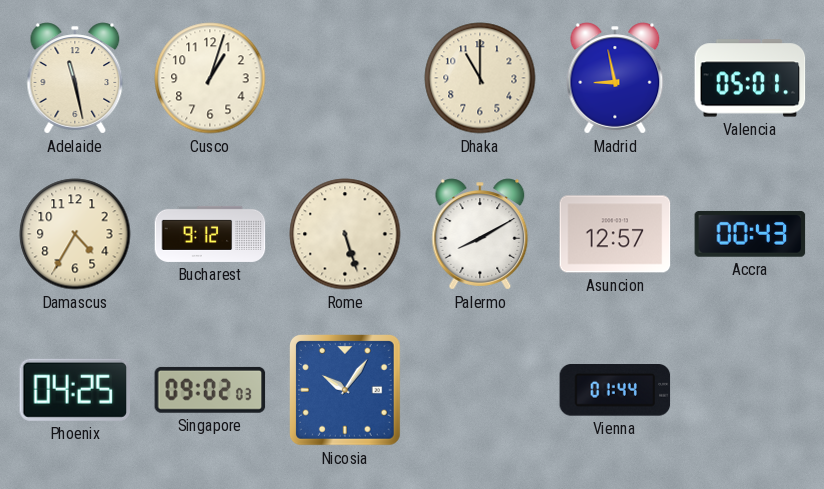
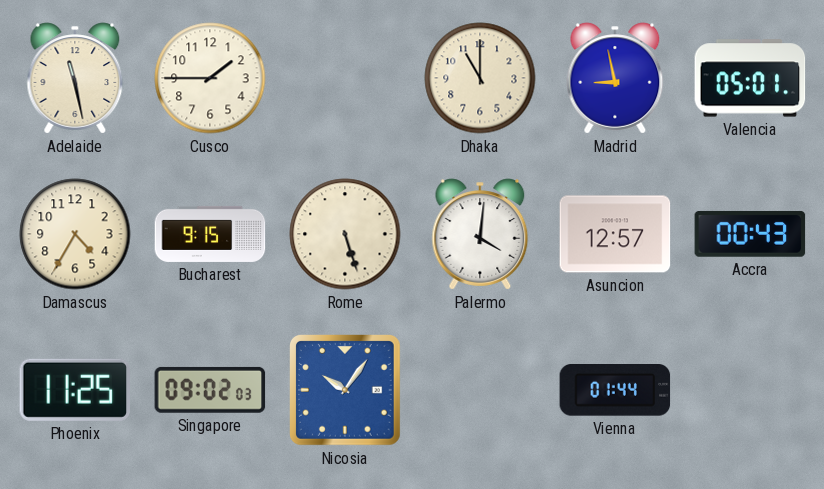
Cusco: 1:03 -> 1:45
Bucharest: 9:12 -> 9:15
Palermo: 8:10 -> 4:01
Phoenix: 04:25 -> 11:25
